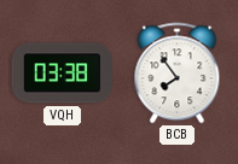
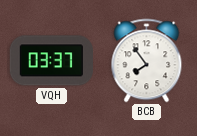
VQH: 03:38 -> 03:37
